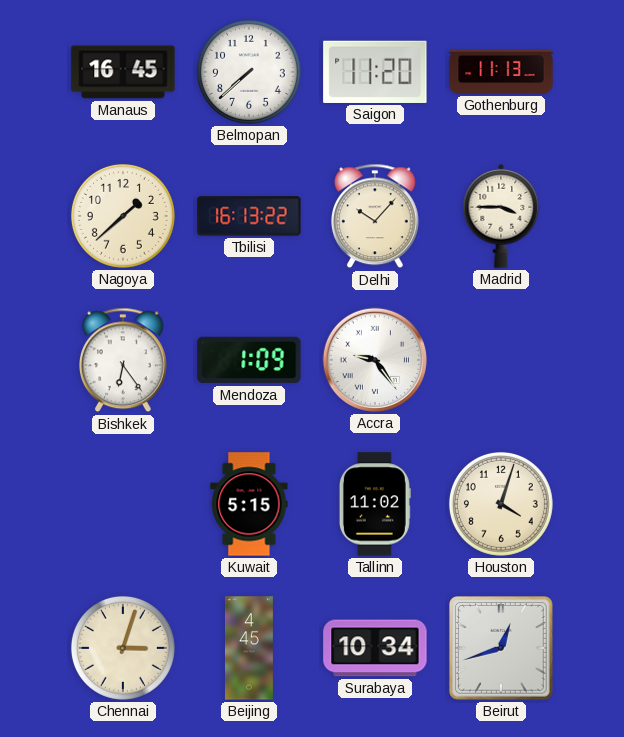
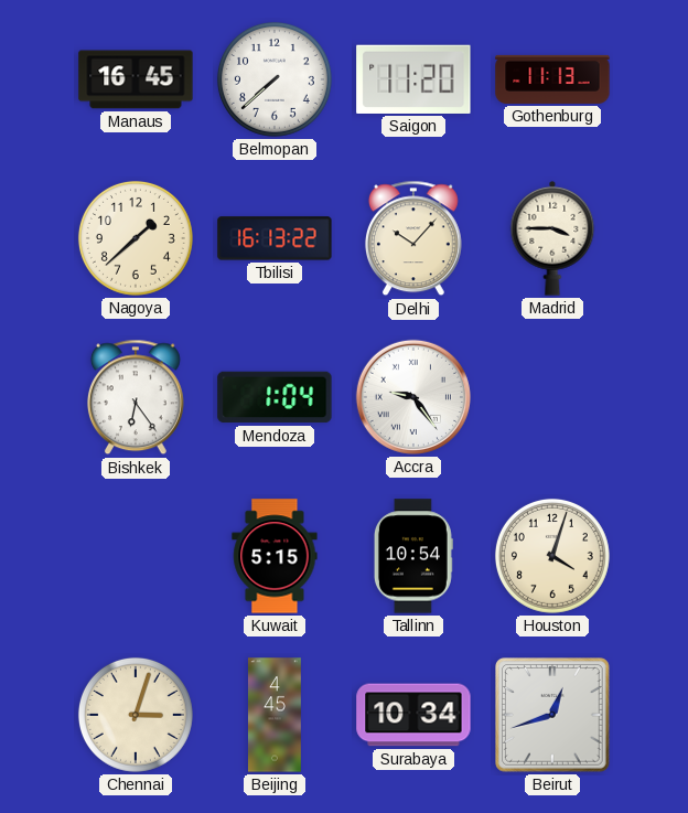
Mendoza: 1:09 -> 1:04
Tallinn: 11:02 -> 10:54
